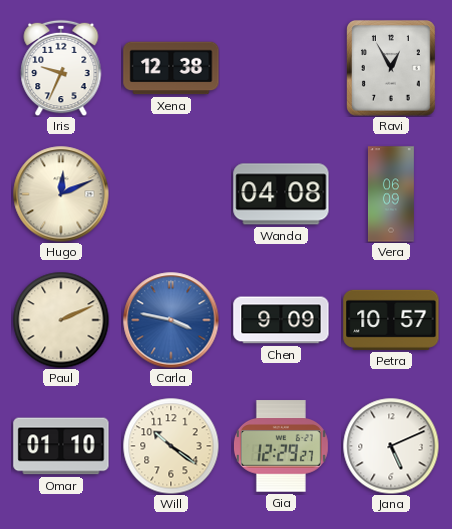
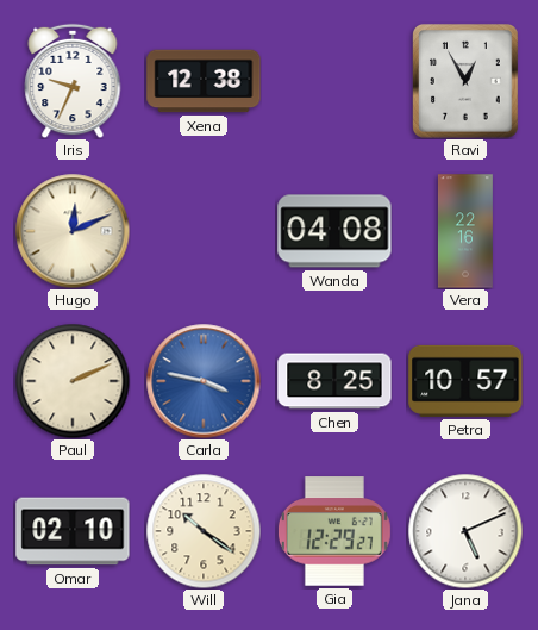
Vera: 06:09 -> 22:16
Chen: 9:09 -> 8:25
Omar: 01:10 -> 02:10
